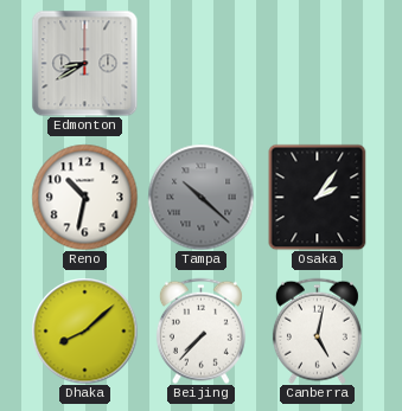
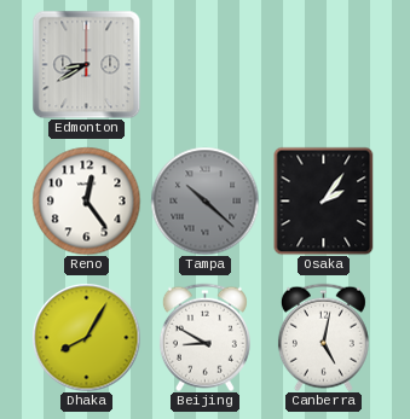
Reno: 10:32 -> 12:24
Dhaka: 8:08 -> 8:05
Beijing: 7:37 -> 8:50
